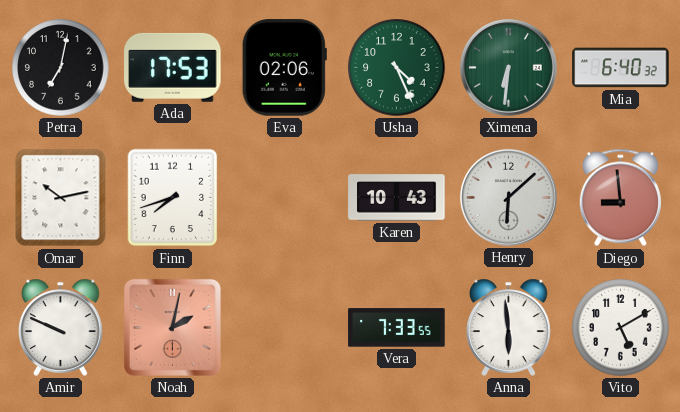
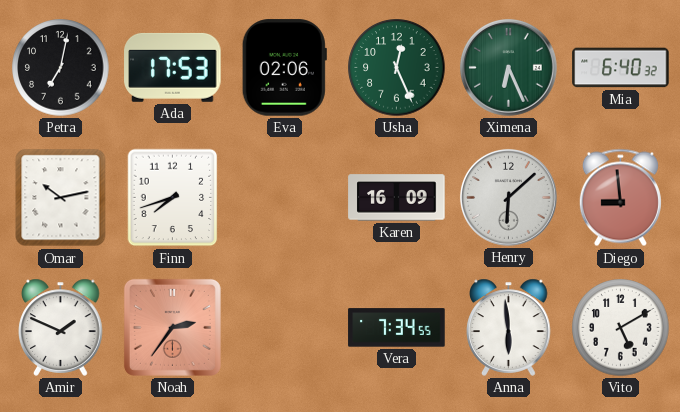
Usha: 4:26 -> 12:26
Ximena: 6:31 -> 6:26
Karen: 10:43 -> 16:09
Amir: 9:49 -> 1:49
Noah: 2:02 -> 2:36
Vera: 7:33 -> 7:34
